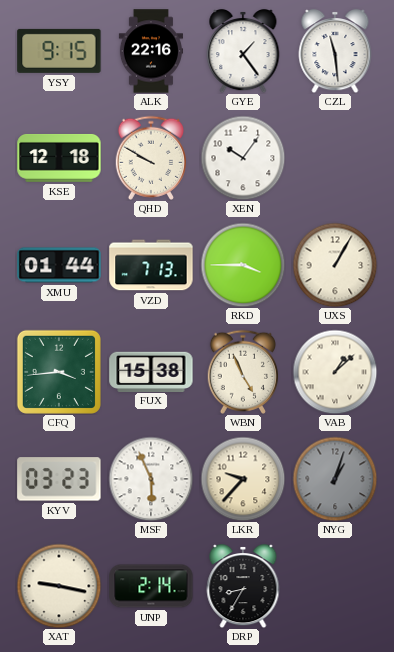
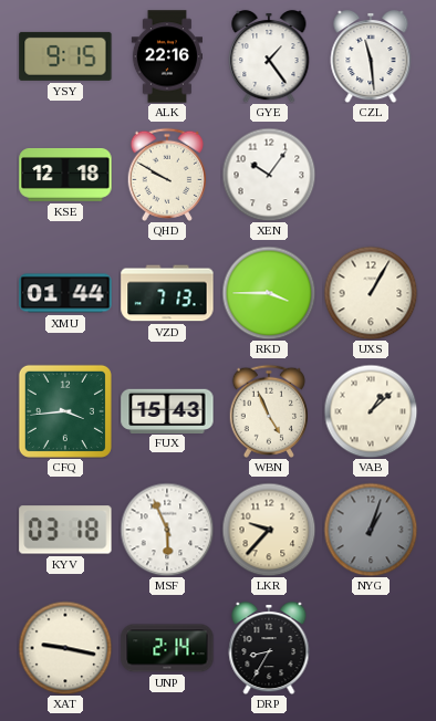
FUX: 15:38 -> 15:43
KYV: 03:23 -> 03:18
